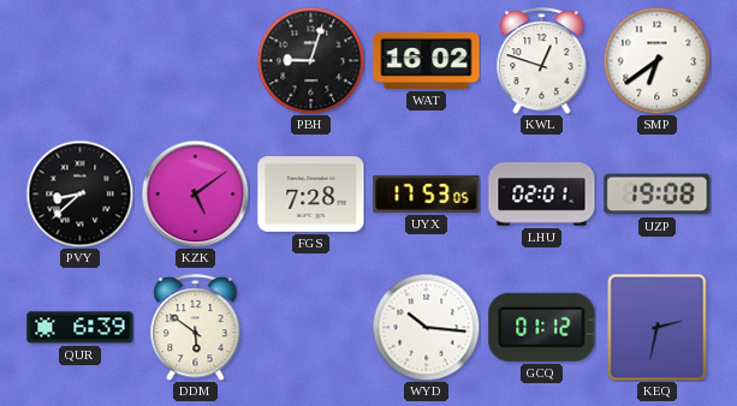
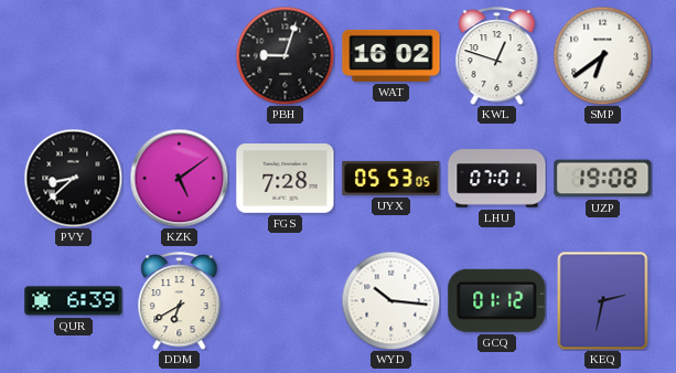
UYX: 17:53 -> 05:53
LHU: 02:01 -> 07:01
DDM: 5:51 -> 6:40
